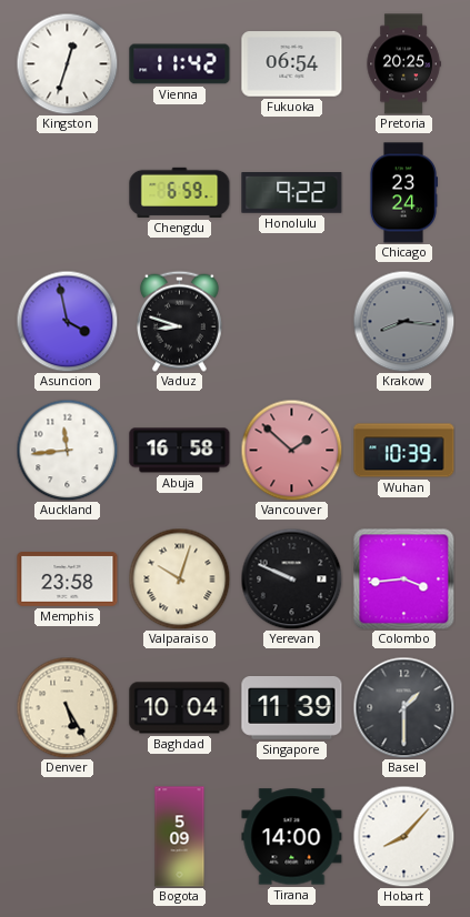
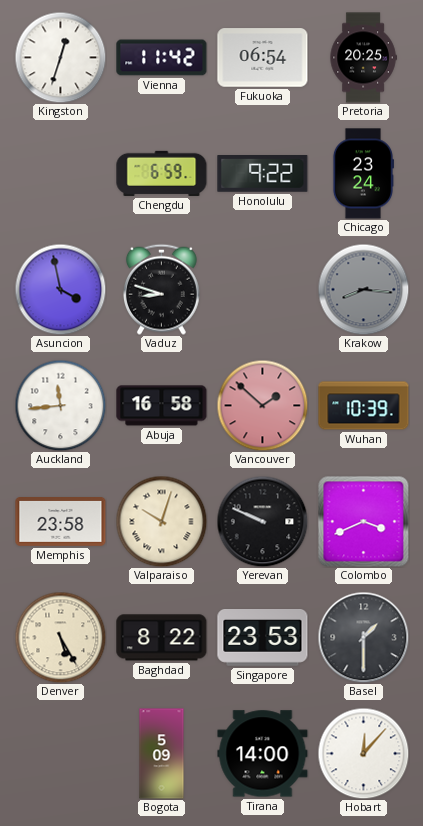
Colombo: 3:44 -> 3:41
Baghdad: 10:04 -> 8:22
Singapore: 11:39 -> 23:53
Hobart: 8:07 -> 12:07
